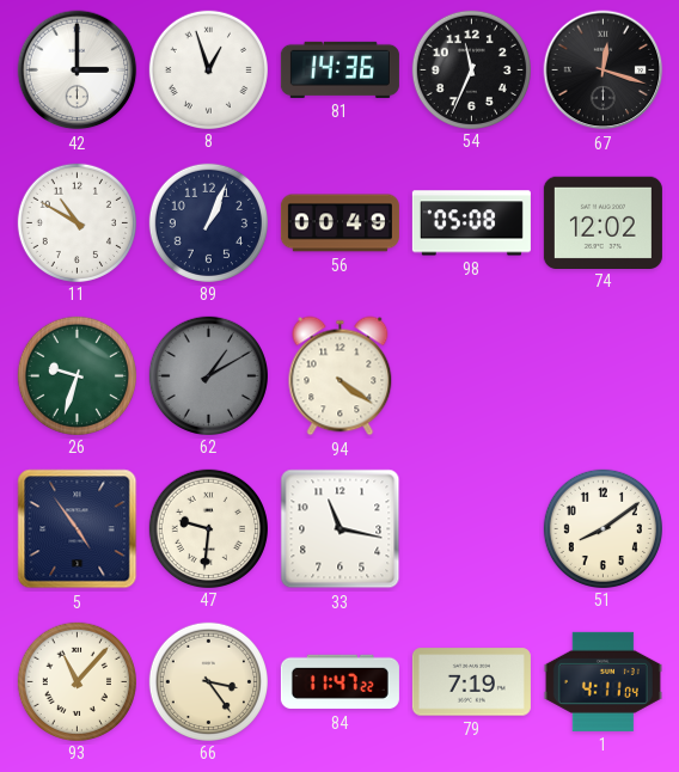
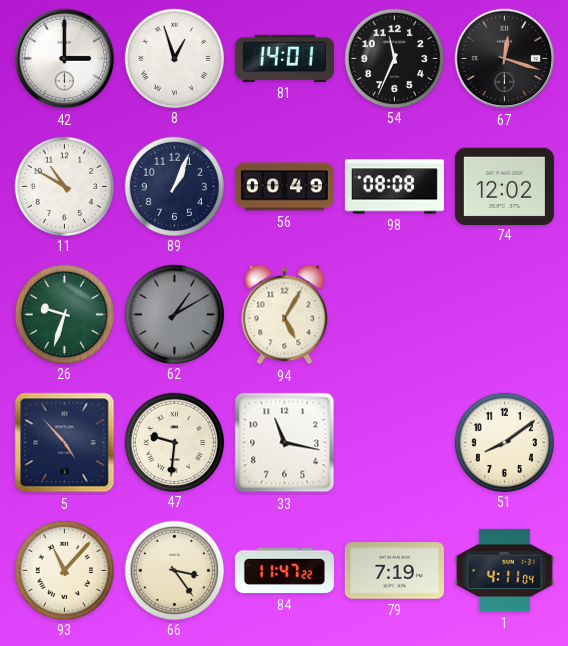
81: 14:36 -> 14:01
98: 05:08 -> 08:08
94: 4:21 -> 5:05
5: 4:54 -> 4:53
